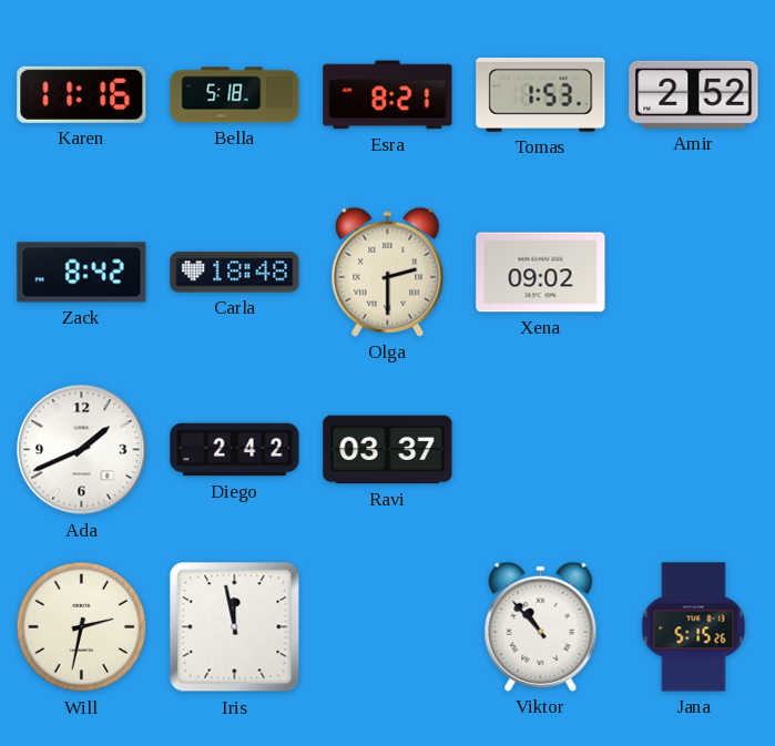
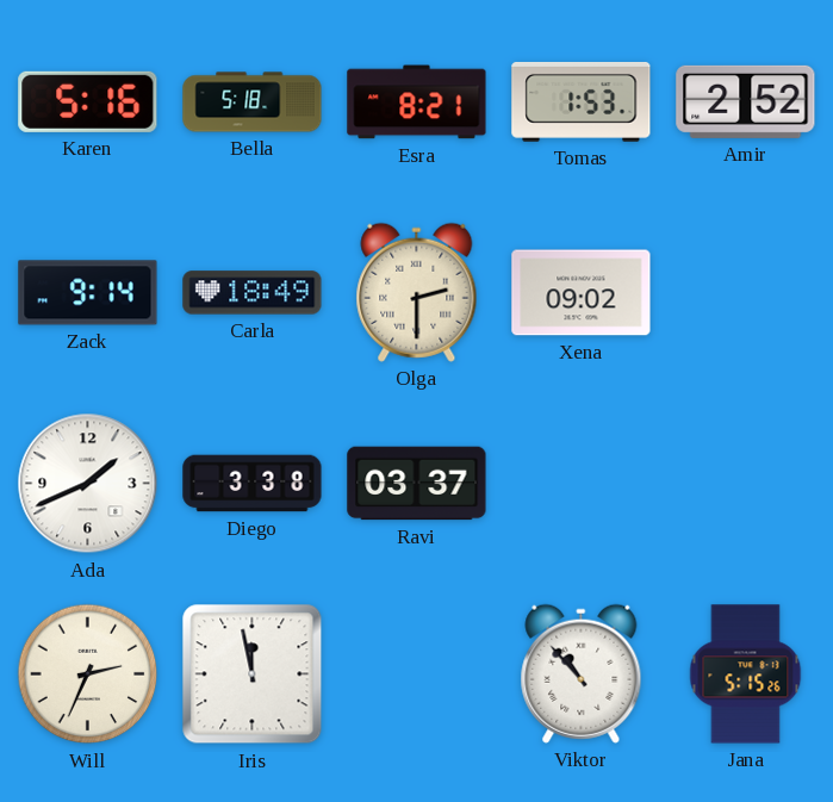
Karen: 11:16 -> 5:16
Zack: 8:42 -> 9:14
Carla: 18:48 -> 18:49
Diego: 2:42 -> 3:38
Will: 2:32 -> 2:34
